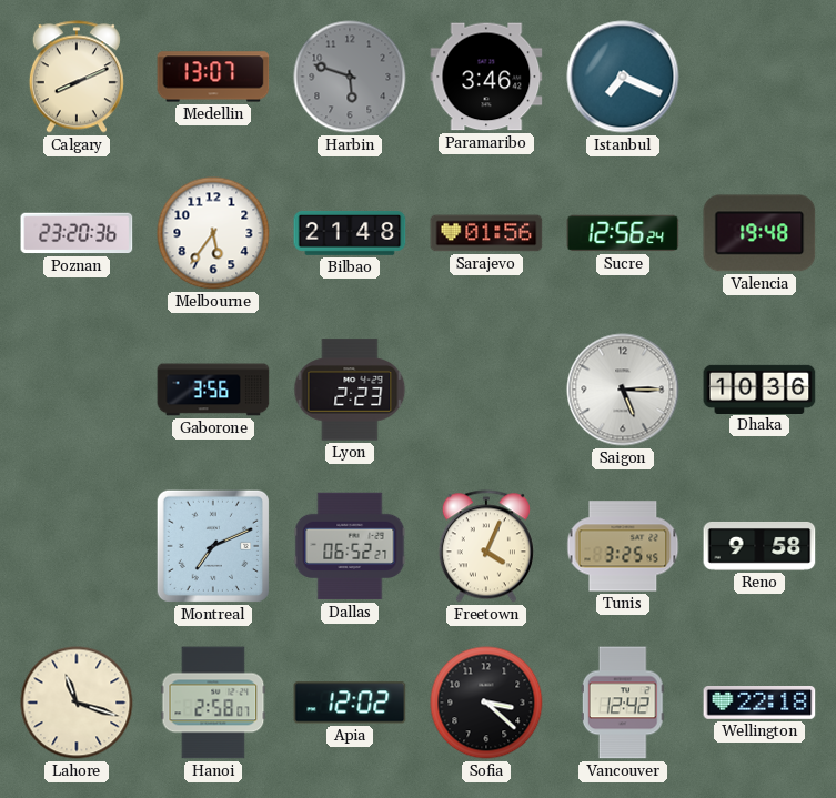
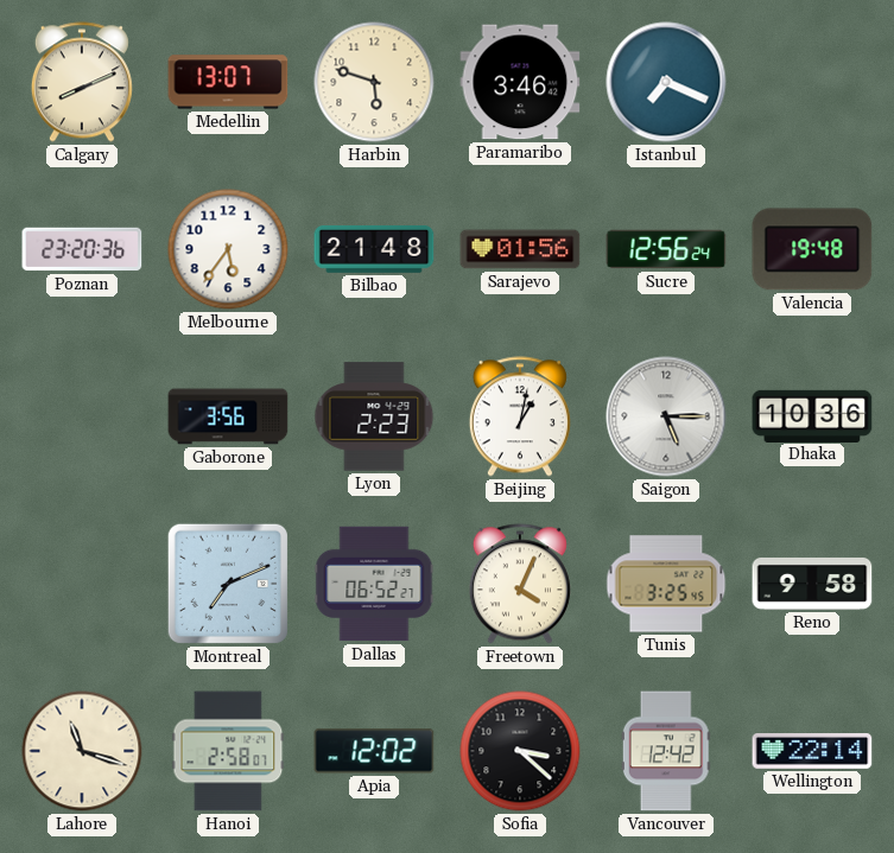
Harbin dial: grey -> cream
Beijing: none -> 1:02
Wellington: 22:18 -> 22:14
